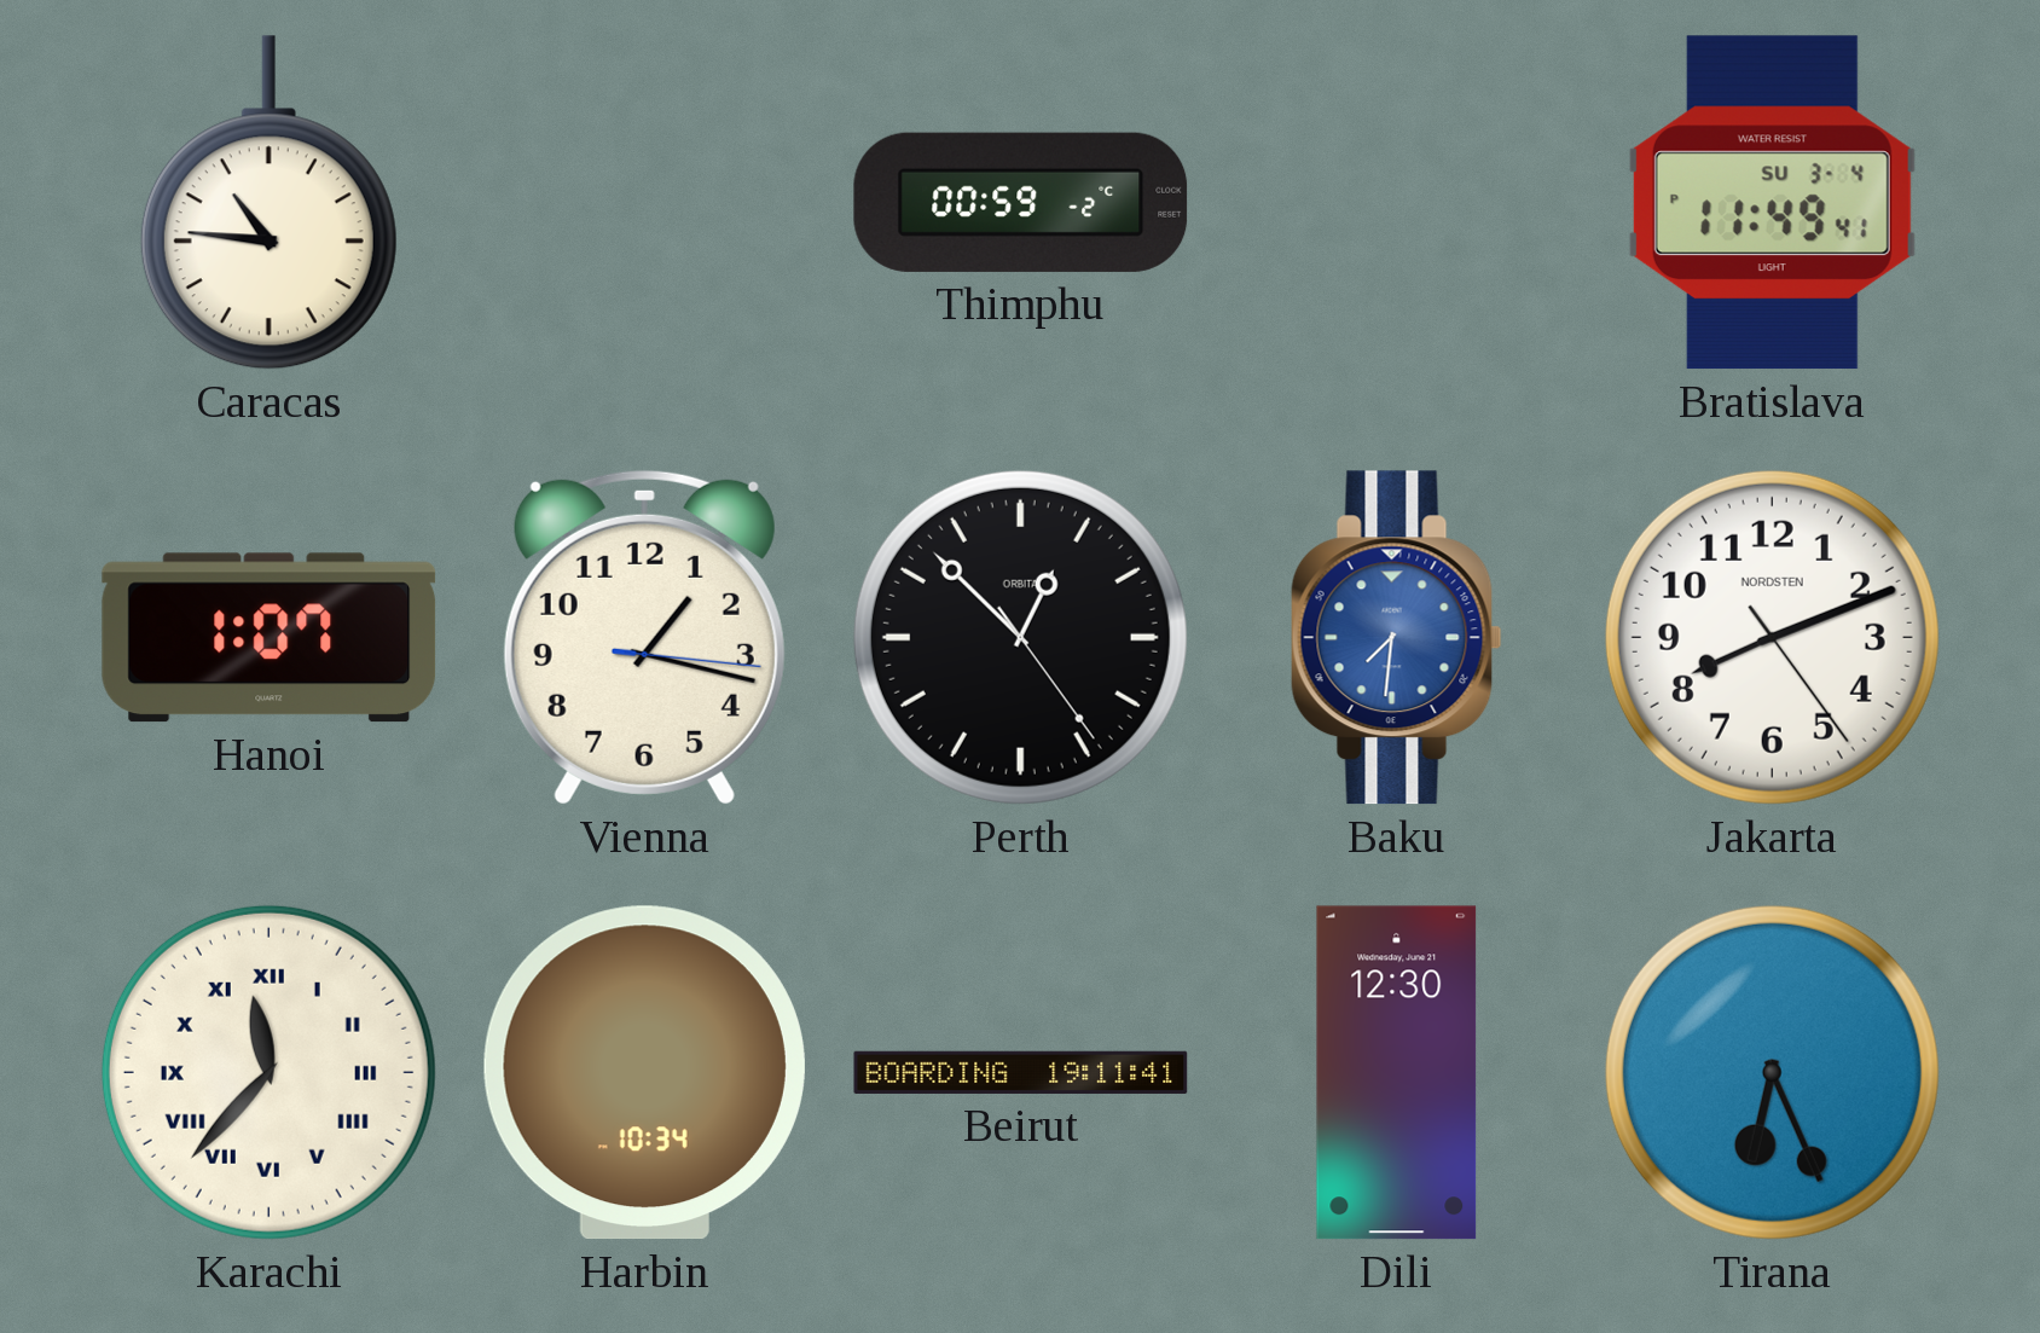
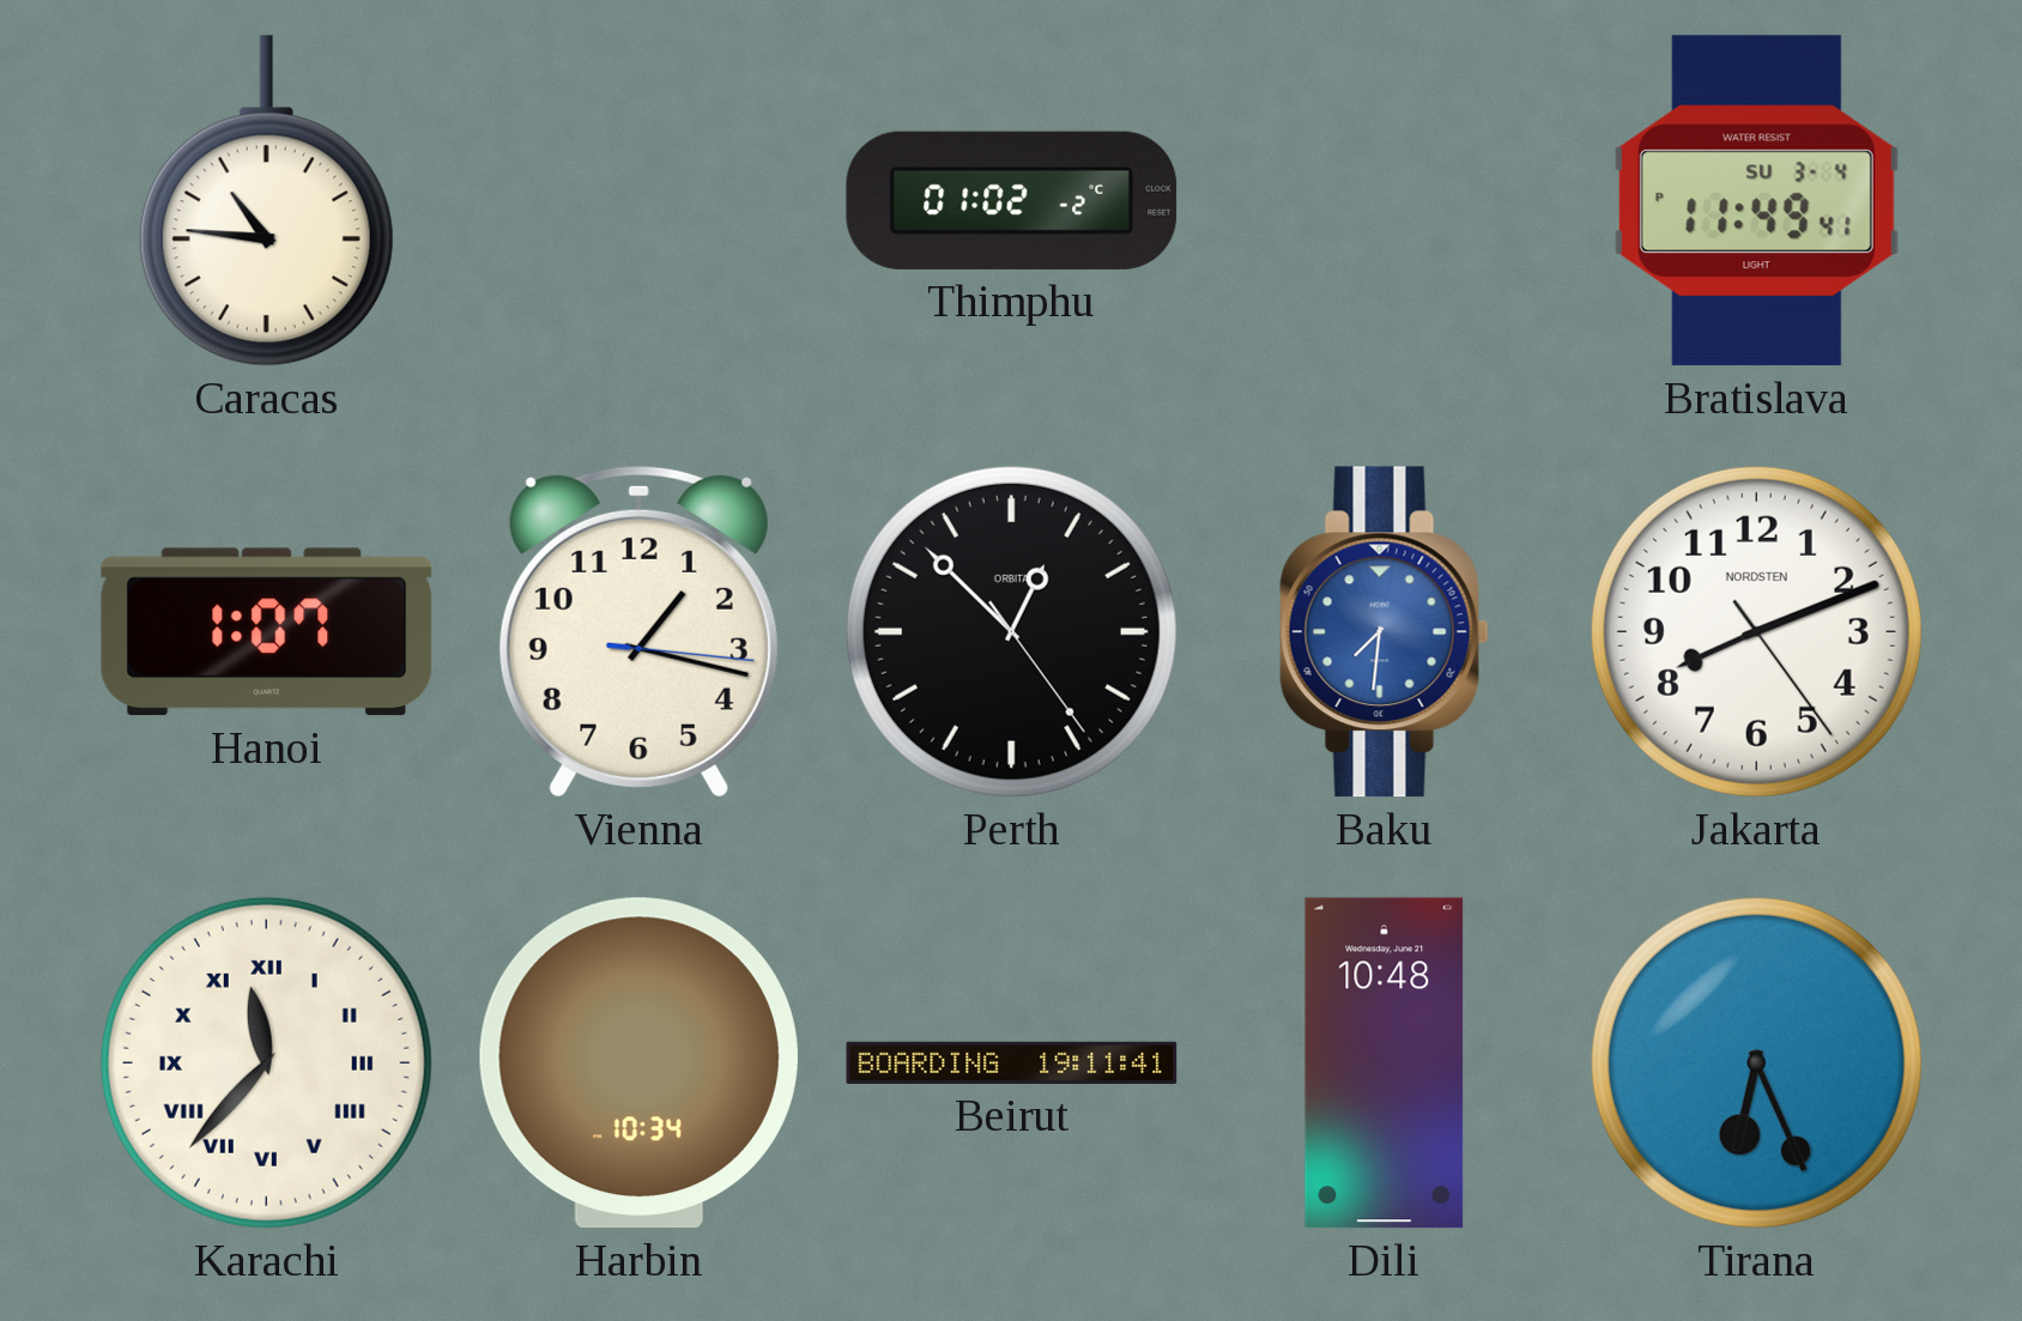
Thimphu: 00:59 -> 01:02
Dili: 12:30 -> 10:48
